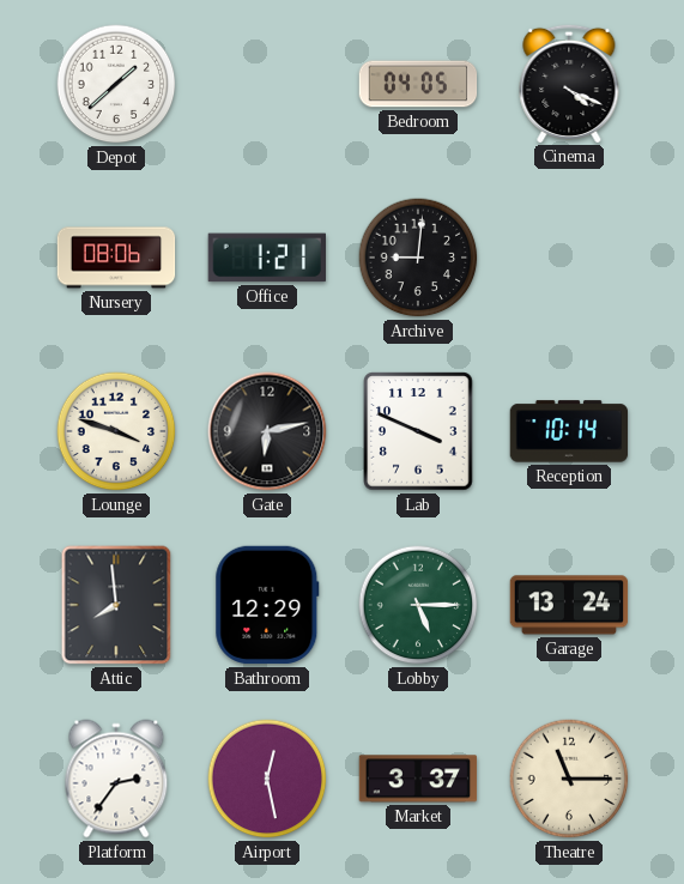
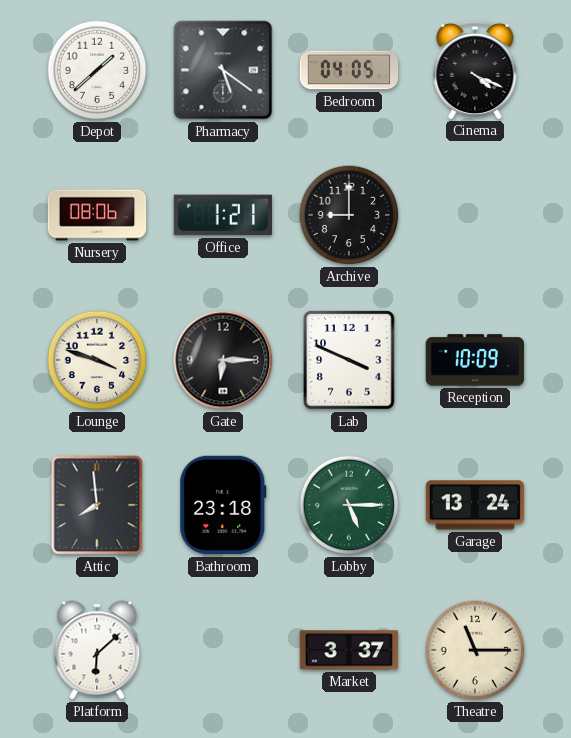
Pharmacy: none -> 5:21
Archive: 9:01 -> 9:00
Gate: 6:13 -> 6:15
Reception: 10:14 -> 10:09
Bathroom: 12:29 -> 23:18
Platform: 2:36 -> 6:08
Airport: 12:28 -> none
